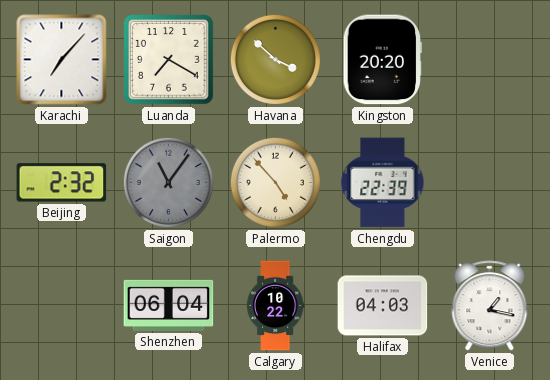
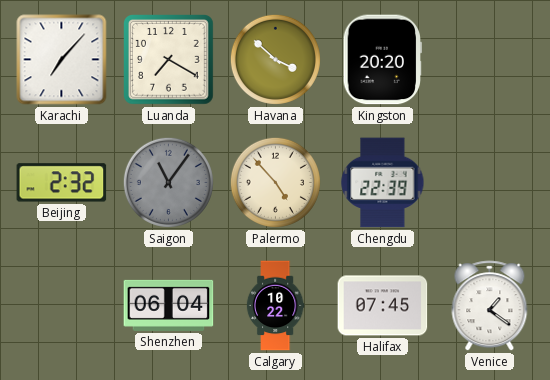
Halifax: 04:03 -> 07:45
Venice: 1:17 -> 1:21
